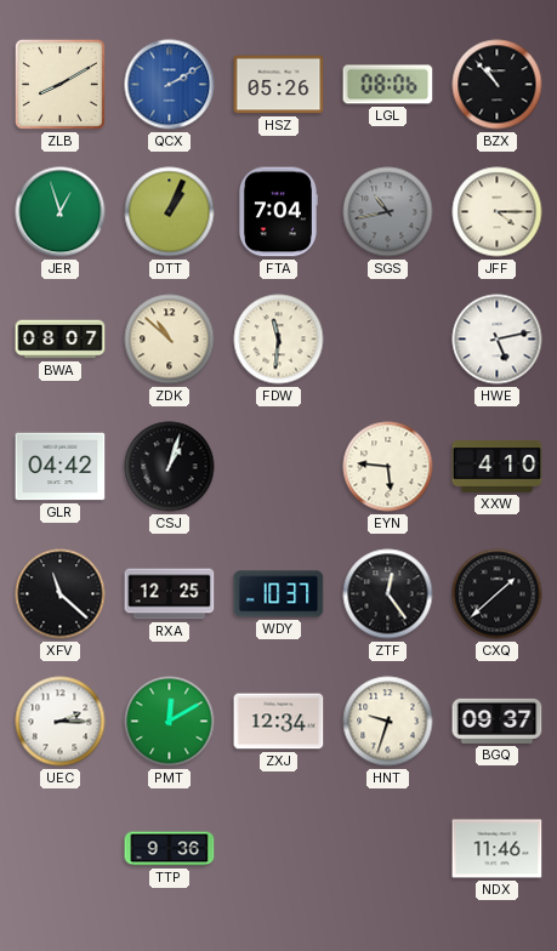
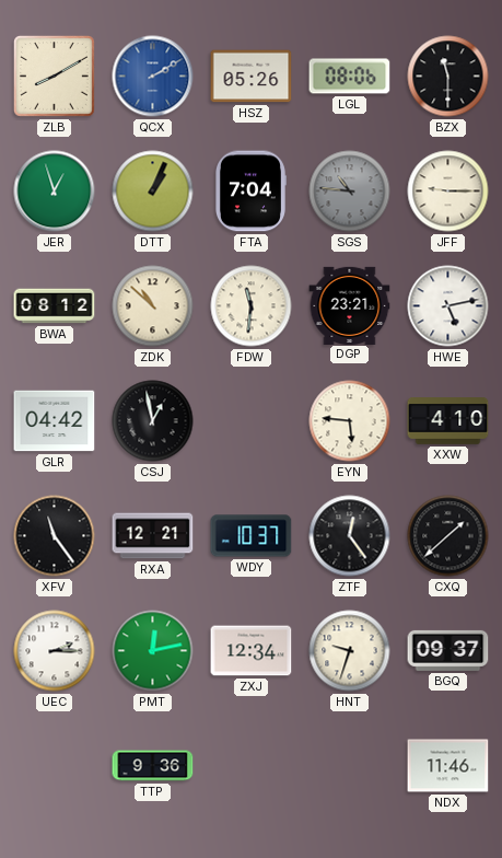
BZX: 10:53 -> 11:30
SGS: 10:43 -> 10:46
JFF: 4:15 -> 9:15
BWA: 08:07 -> 08:12
DGP: none -> 23:21
CSJ: 1:03 -> 12:58
XFV: 11:22 -> 11:24
RXA: 12:25 -> 12:21
PMT: 12:10 -> 12:13
